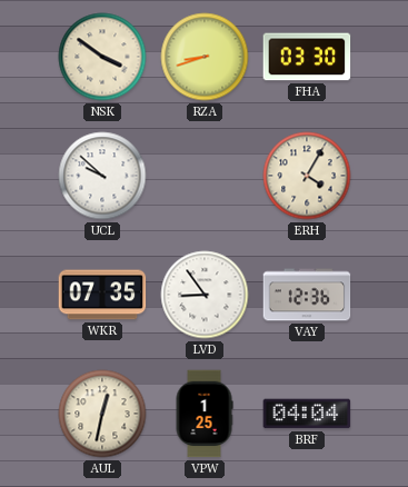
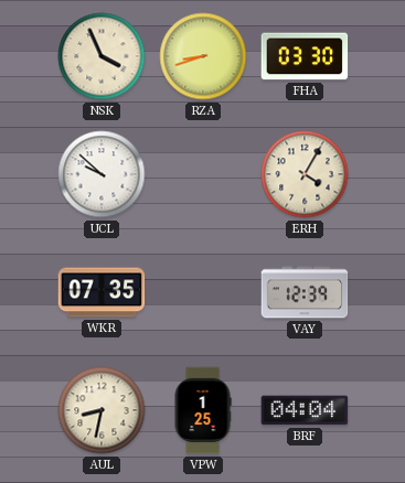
NSK: 3:51 -> 3:56
LVD: 8:54 -> none
VAY: 12:36 -> 12:39
AUL: 12:32 -> 8:32
